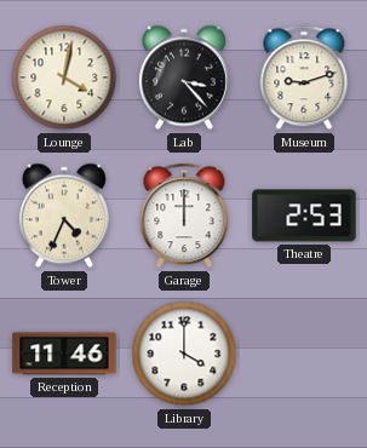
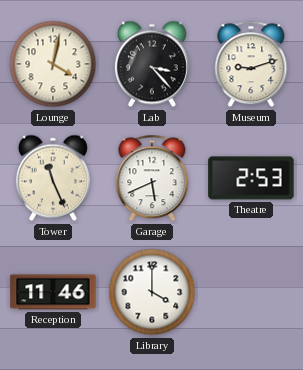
Tower: 4:34 -> 11:26
Garage: 12:00 -> 5:41
